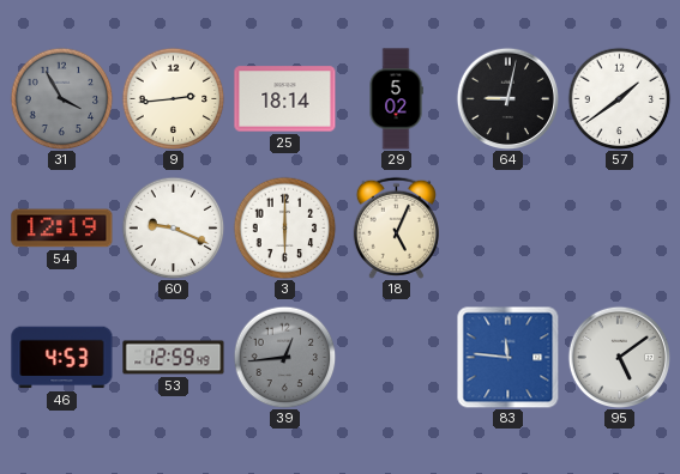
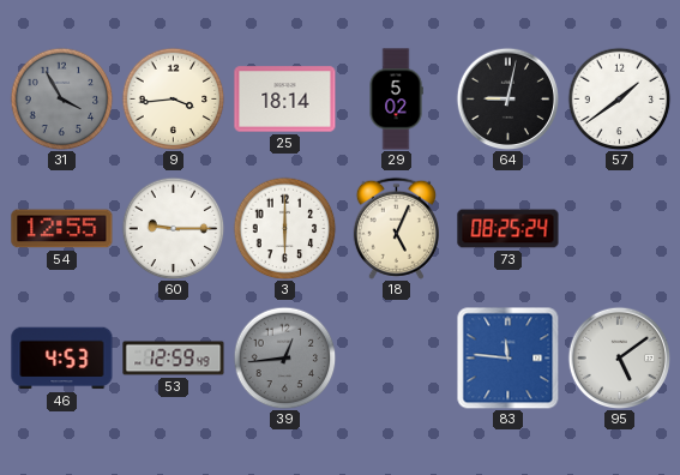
9: 2:44 -> 3:44
54: 12:19 -> 12:55
60: 9:19 -> 9:15
73: none -> 08:25
